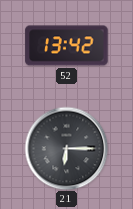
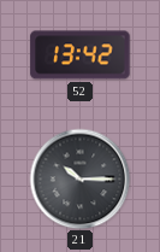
21: 6:15 -> 10:15
